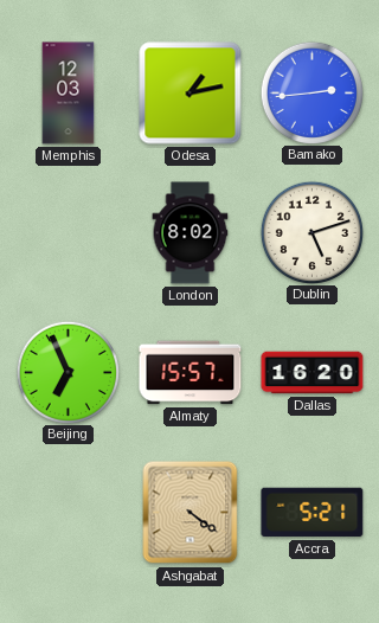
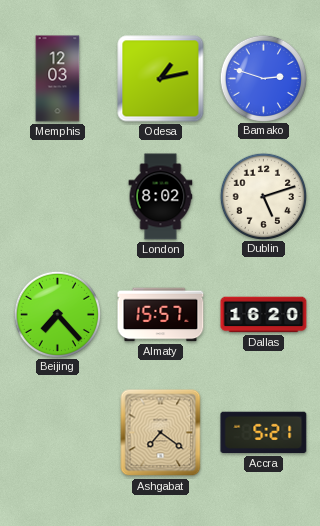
Bamako: 2:44 -> 2:48
Beijing: 6:56 -> 7:23
Ashgabat: 4:21 -> 7:21
